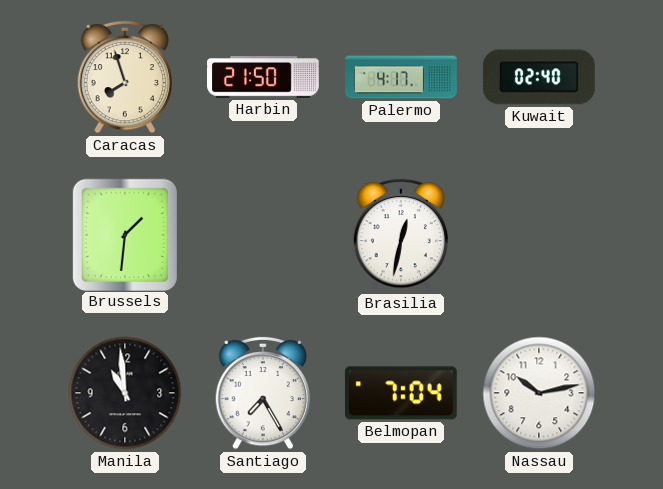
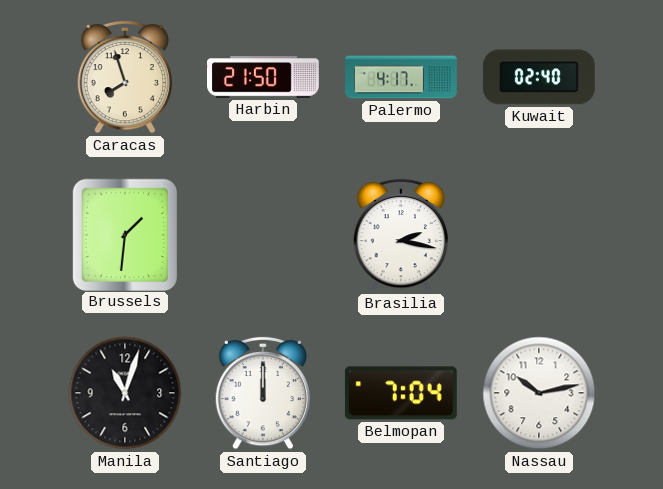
Brasilia: 12:32 -> 2:17
Manila: 10:59 -> 11:03
Santiago: 7:25 -> 12:00
